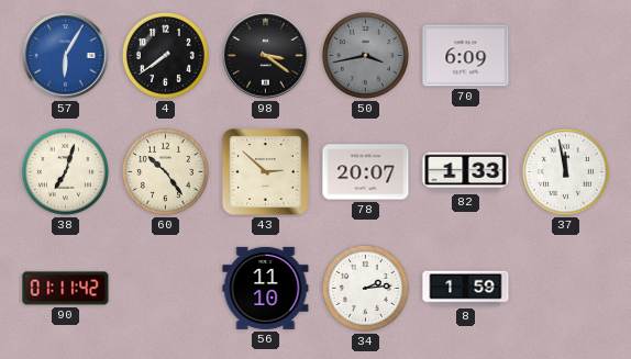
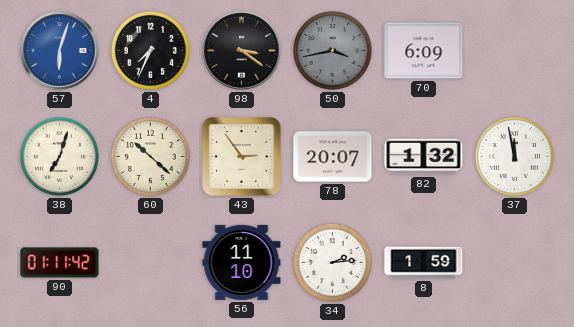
57: 6:05 -> 6:03
4: 7:39 -> 7:34
60: 10:24 -> 10:22
43: 2:52 -> 2:54
82: 1:33 -> 1:32
